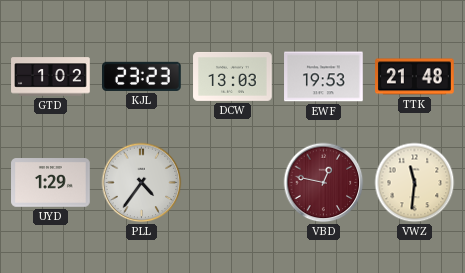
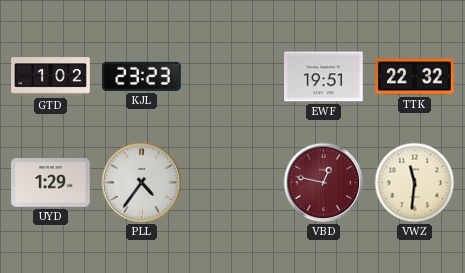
DCW: 13:03 -> none
EWF: 19:53 -> 19:51
TTK: 21:48 -> 22:32
